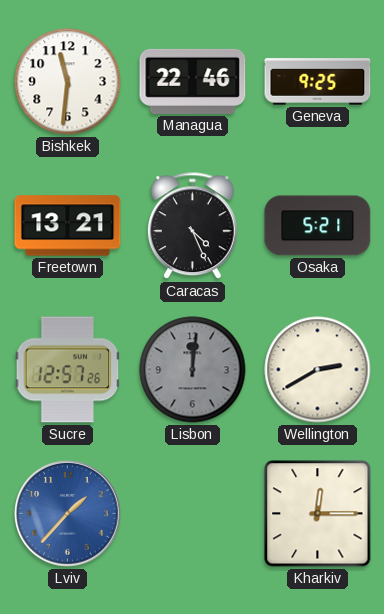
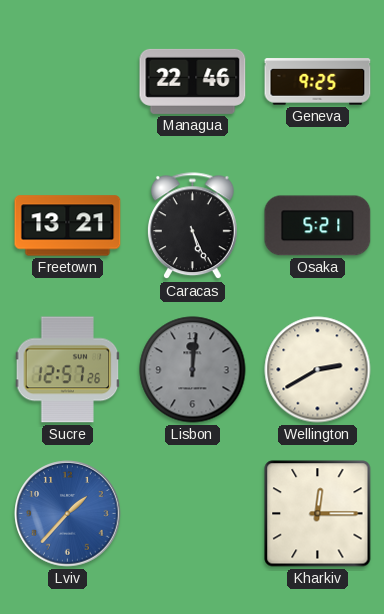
Bishkek: 11:31 -> none
Caracas: 4:26 -> 5:26
